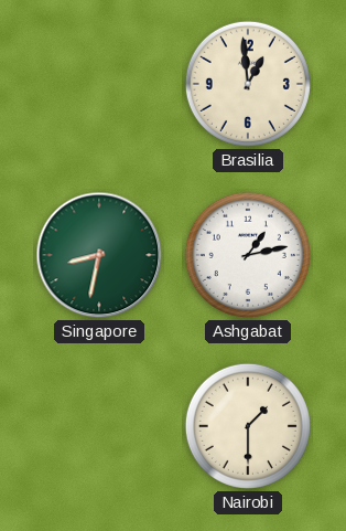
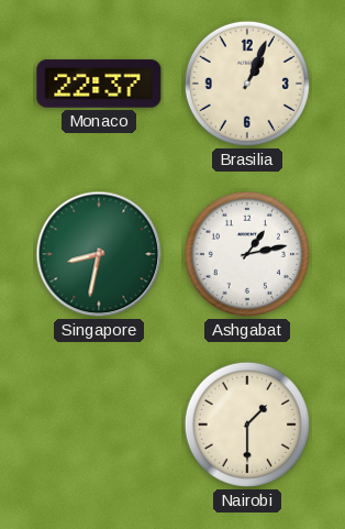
Monaco: none -> 22:37
Brasilia: 12:59 -> 1:04
